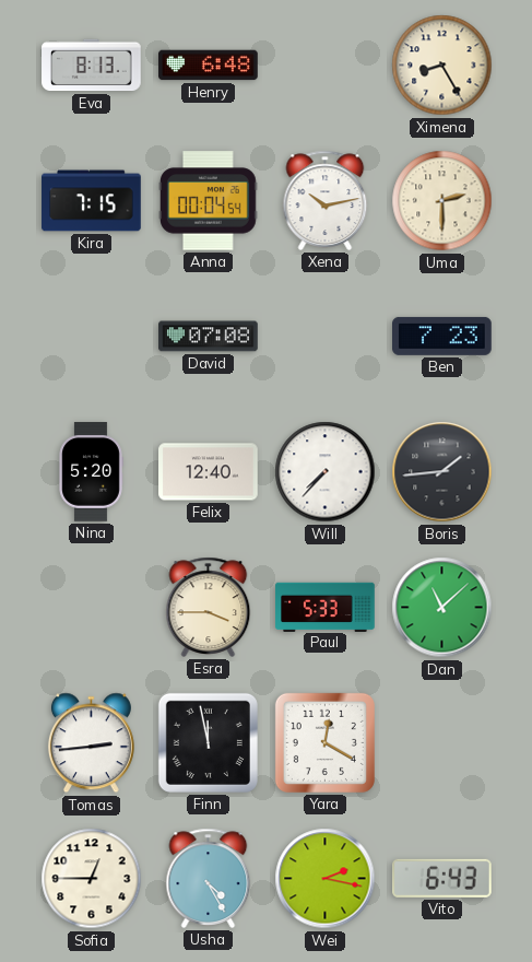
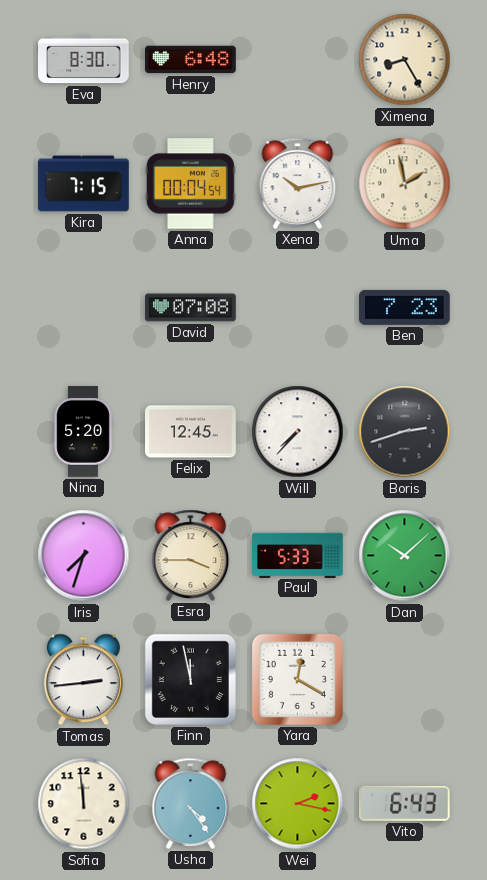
Eva: 8:13 -> 8:30
Uma: 2:30 -> 1:58
Felix: 12:40 -> 12:45
Boris: 1:44 -> 2:42
Iris: none -> 7:33
Dan: 11:08 -> 10:08
Sofia: 12:45 -> 11:59
Usha: 4:25 -> 4:24
